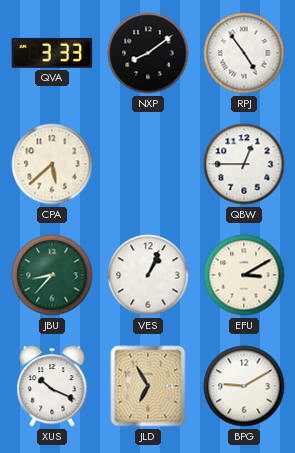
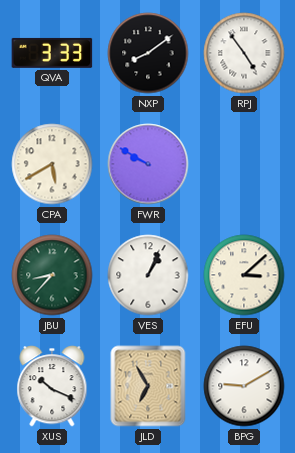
CPA: 5:38 -> 5:40
FWR: none -> 9:50
QBW: 12:45 -> none
EFU: 3:10 -> 3:08
